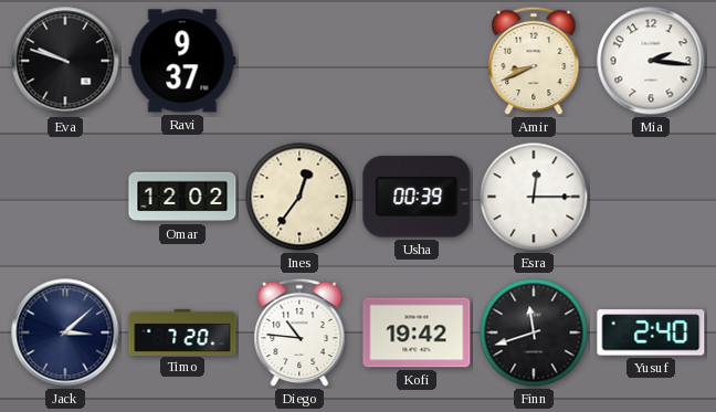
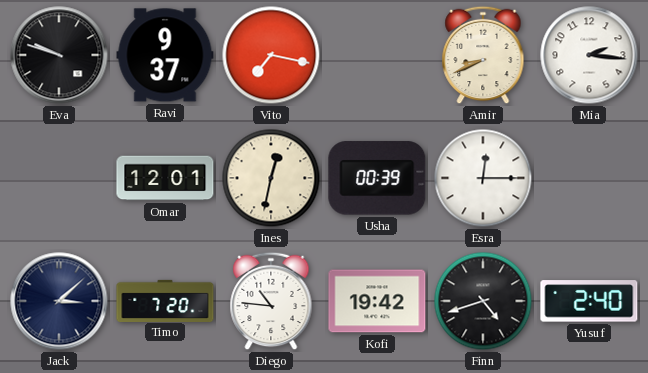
Vito: none -> 7:17
Omar: 12:02 -> 12:01
Ines: 12:36 -> 12:32
Finn: 11:42 -> 4:42
